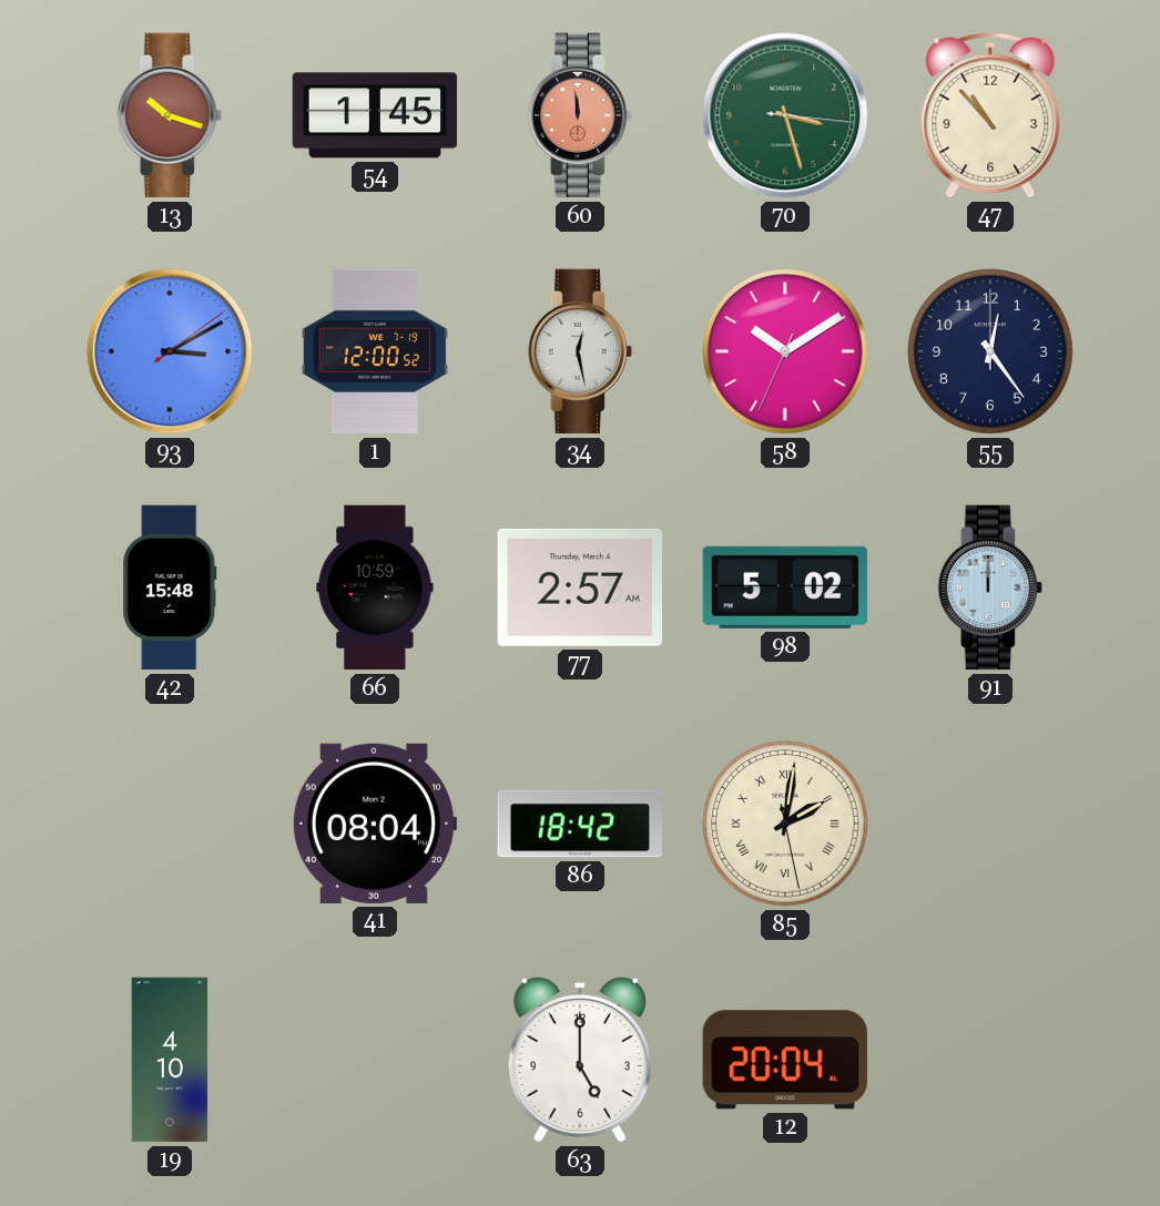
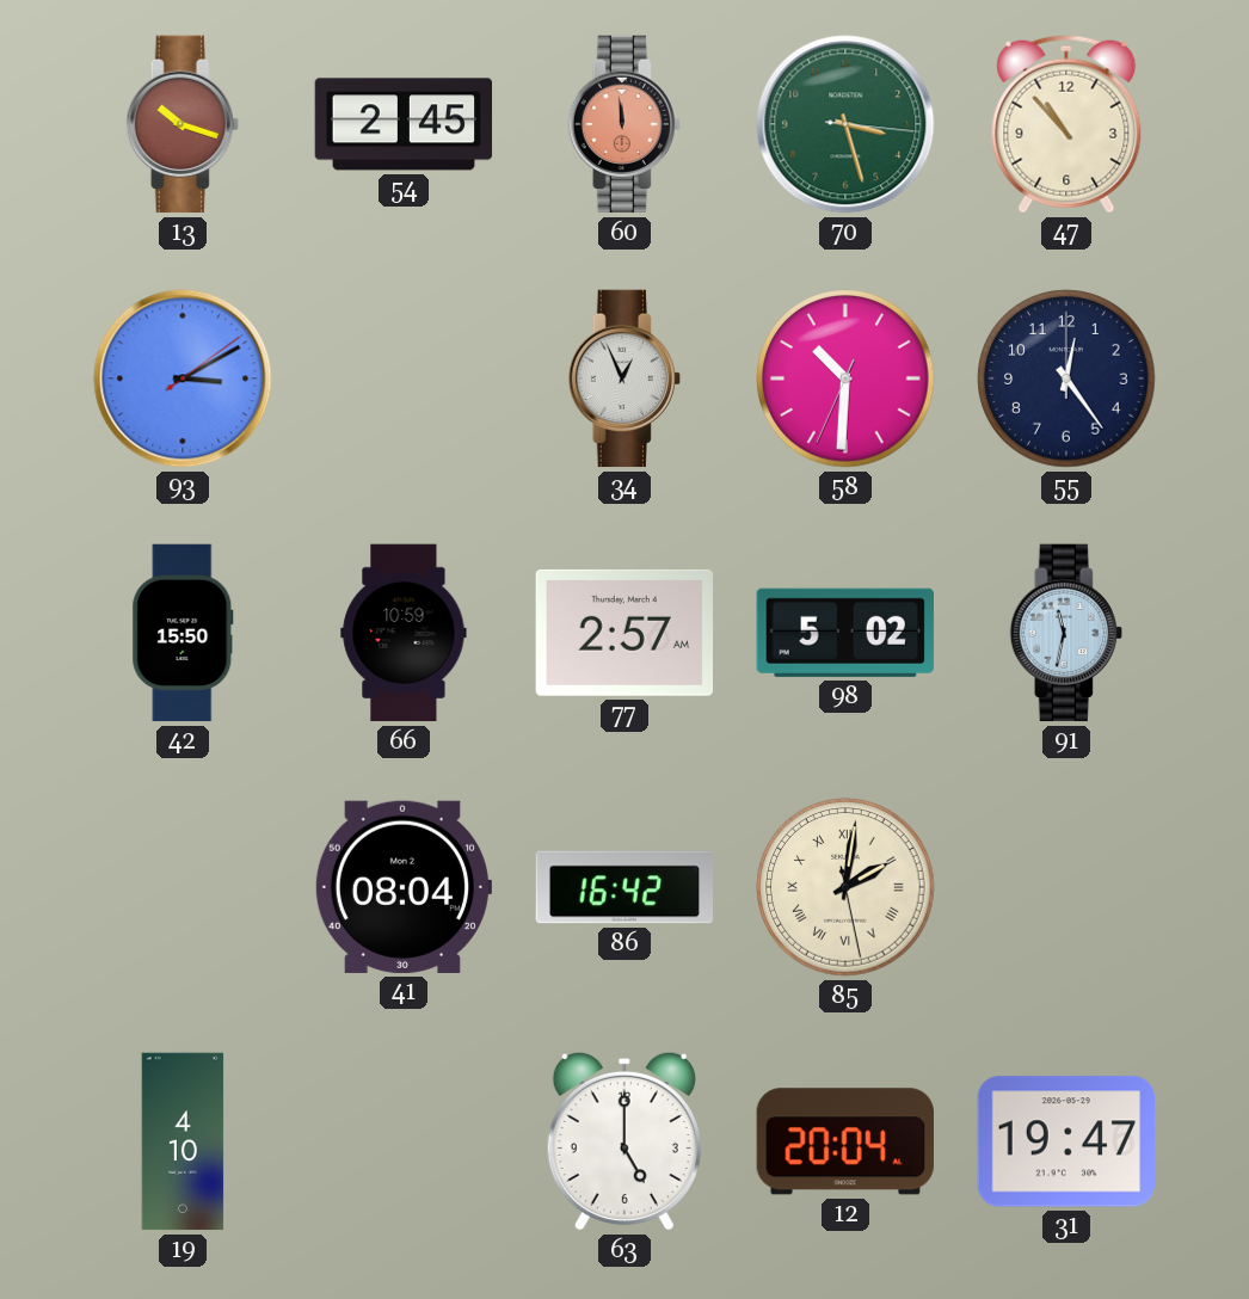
54: 1:45 -> 2:45
1: 12:00 -> none
34: 12:28 -> 12:56
58: 10:09 -> 10:30
42: 15:48 -> 15:50
91: 12:00 -> 11:32
86: 18:42 -> 16:42
31: none -> 19:47
